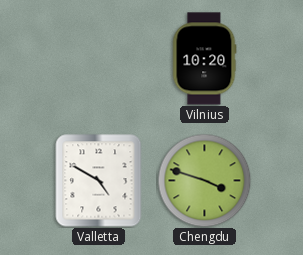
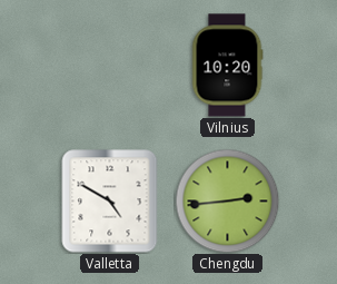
Chengdu: 3:48 -> 2:44
